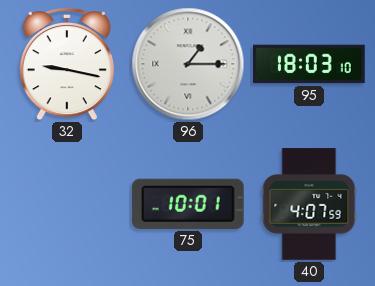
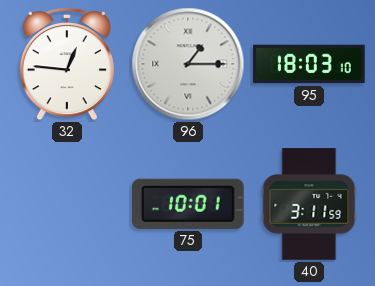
32: 9:17 -> 12:46
40: 4:07 -> 3:11
